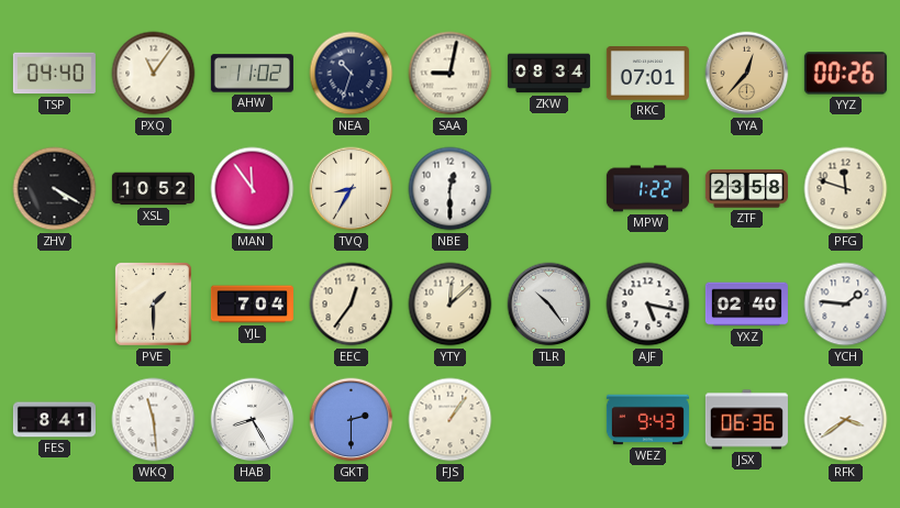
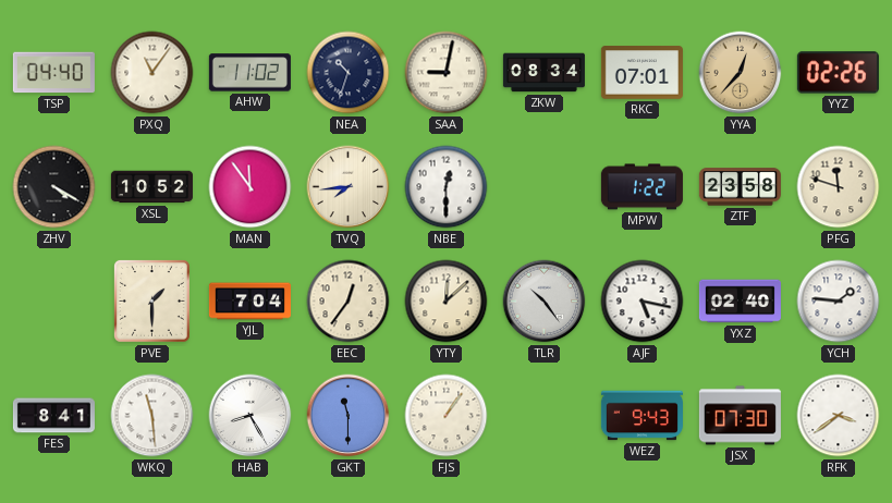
YYZ: 00:26 -> 02:26
TVQ: 8:35 -> 7:44
GKT: 2:30 -> 11:30
JSX: 06:36 -> 07:30
